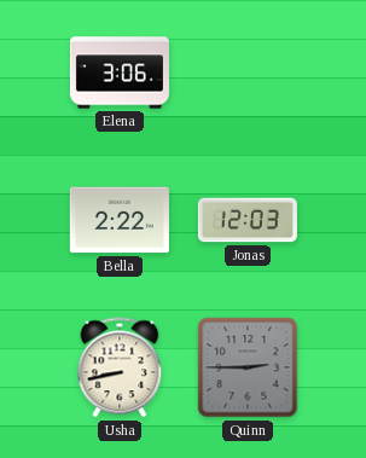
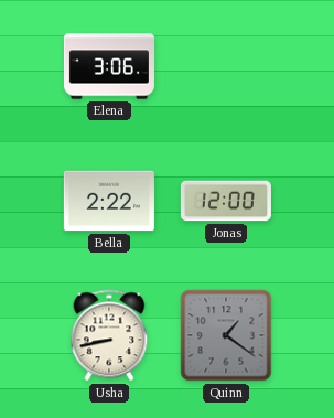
Jonas: 12:03 -> 12:00
Quinn: 2:45 -> 1:21
